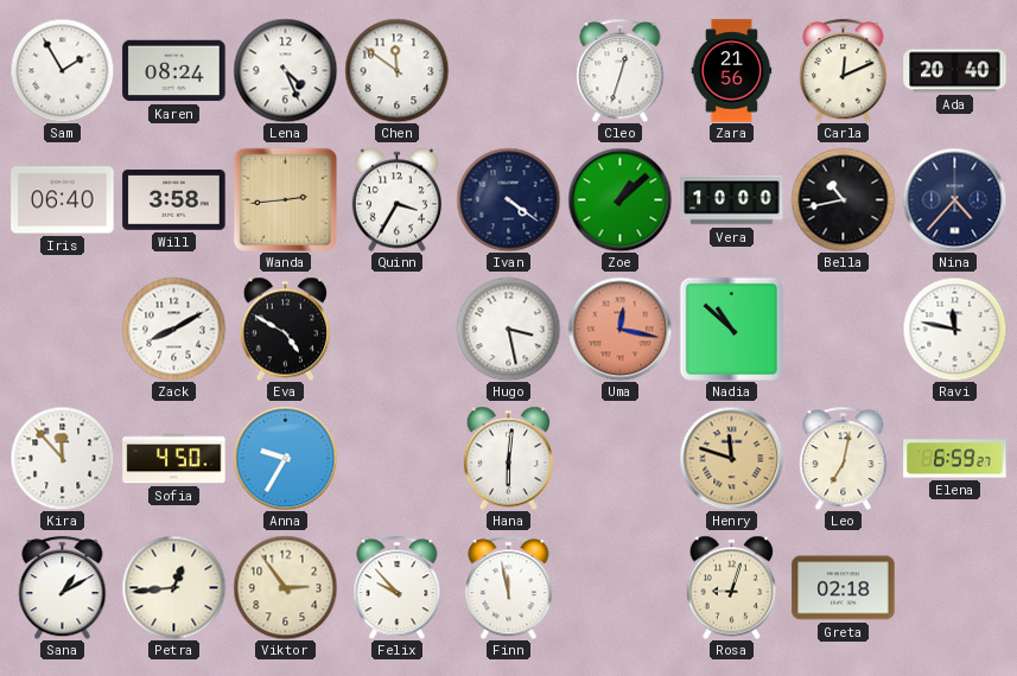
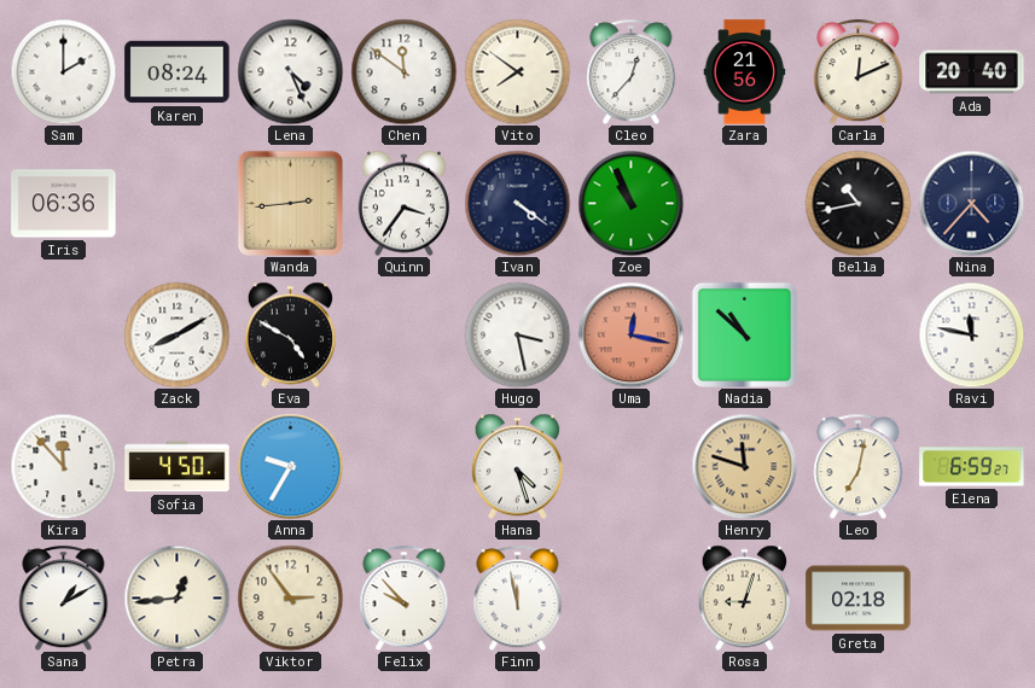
Sam: 1:55 -> 2:00
Vito: none -> 7:51
Cleo: 12:33 -> 12:37
Iris: 06:40 -> 06:36
Will: 3:58 -> none
Quinn: 3:35 -> 3:36
Zoe: 1:08 -> 10:56
Vera: 10:00 -> none
Hana: 6:01 -> 4:27
